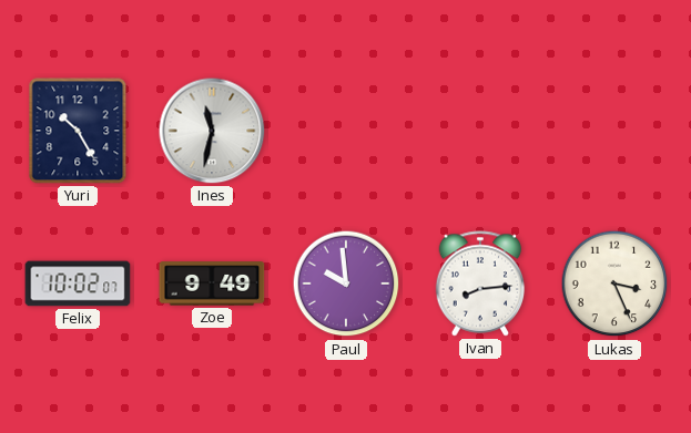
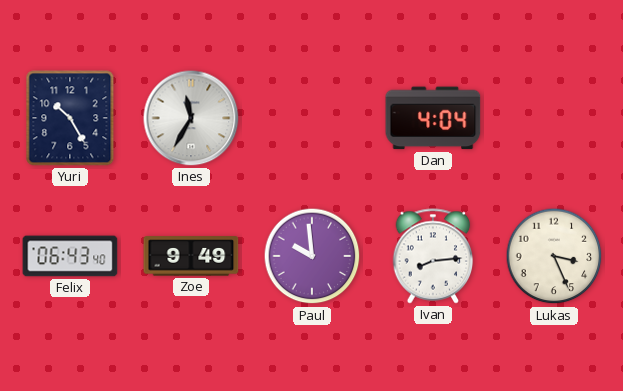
Ines: 11:32 -> 11:35
Dan: none -> 4:04
Felix: 10:02 -> 06:43
